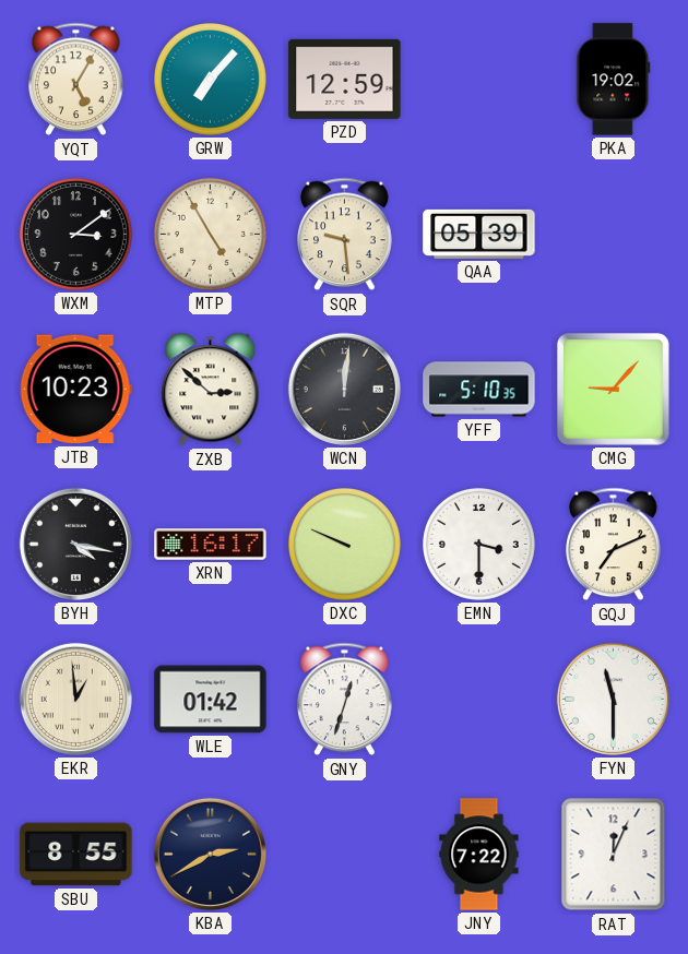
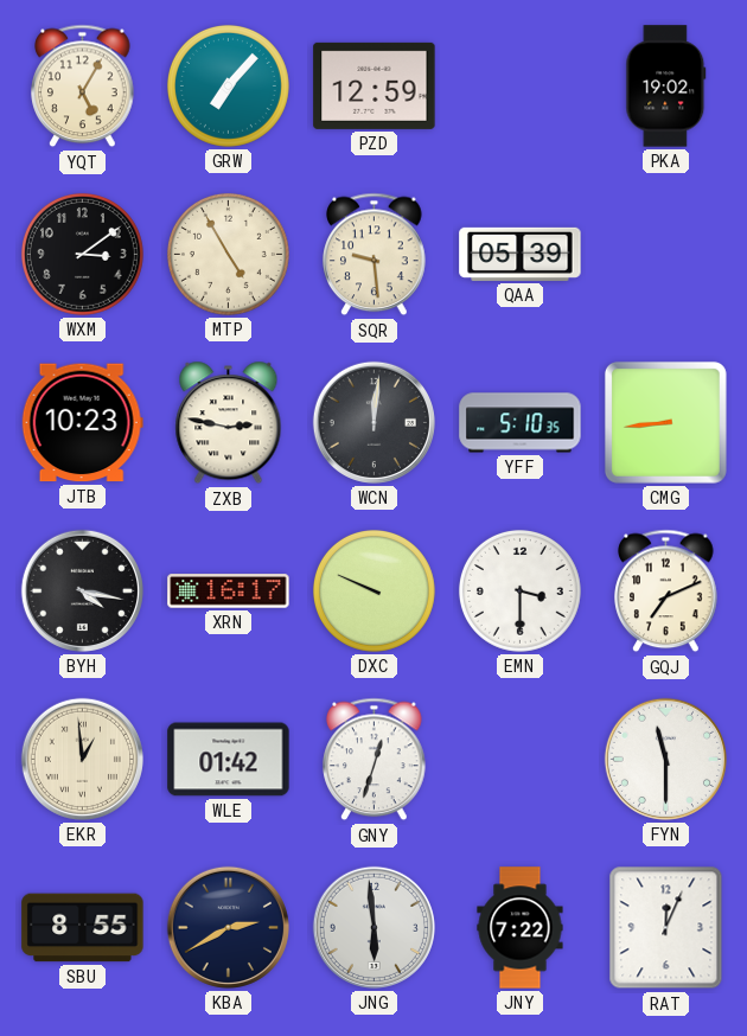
ZXB: 2:52 -> 2:47
CMG: 9:07 -> 8:44
JNG: none -> 5:59
